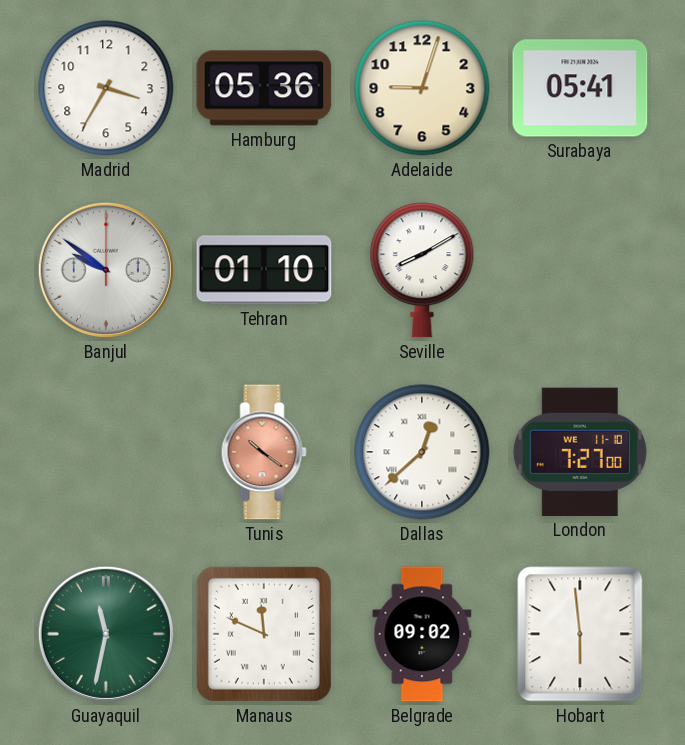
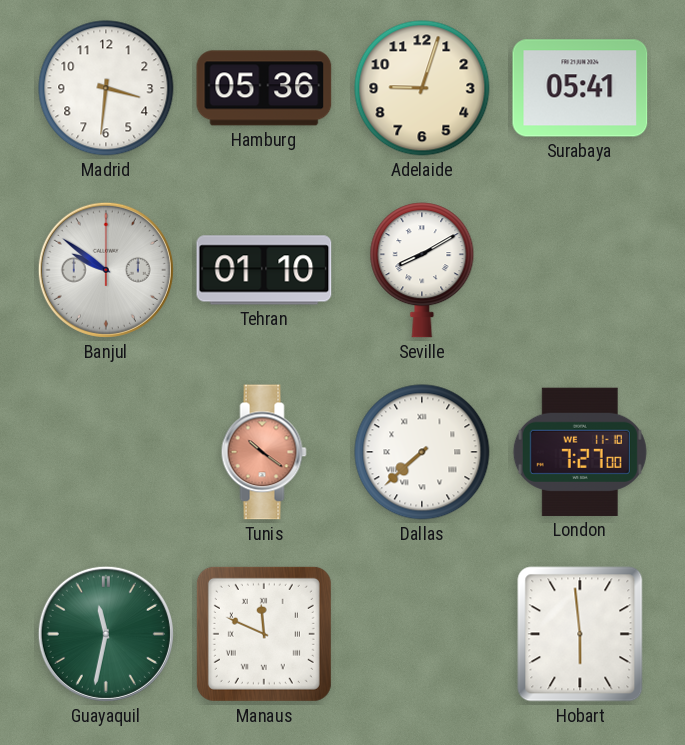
Madrid: 3:35 -> 3:31
Dallas: 12:38 -> 7:38
Belgrade: 09:02 -> none
